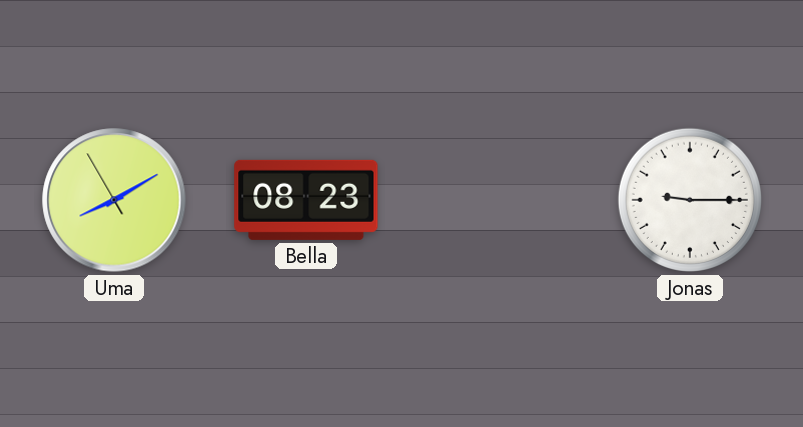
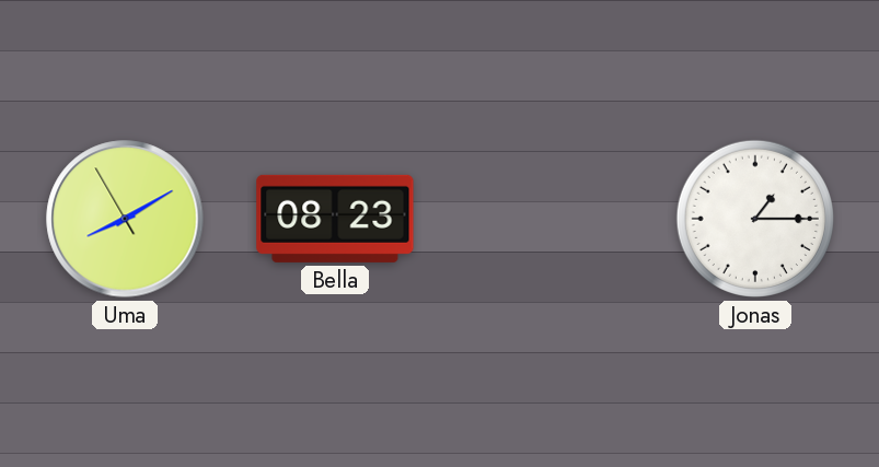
Jonas: 9:15 -> 1:15
